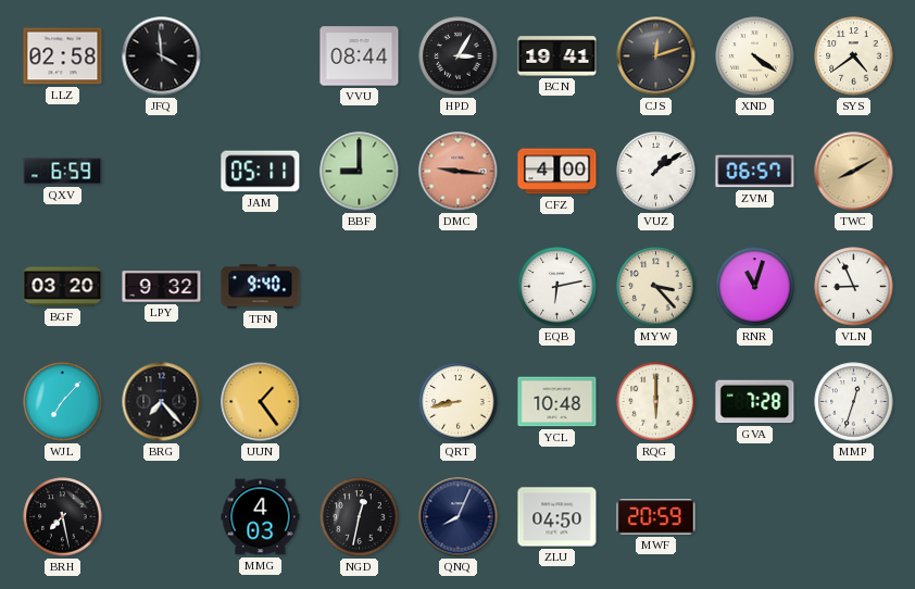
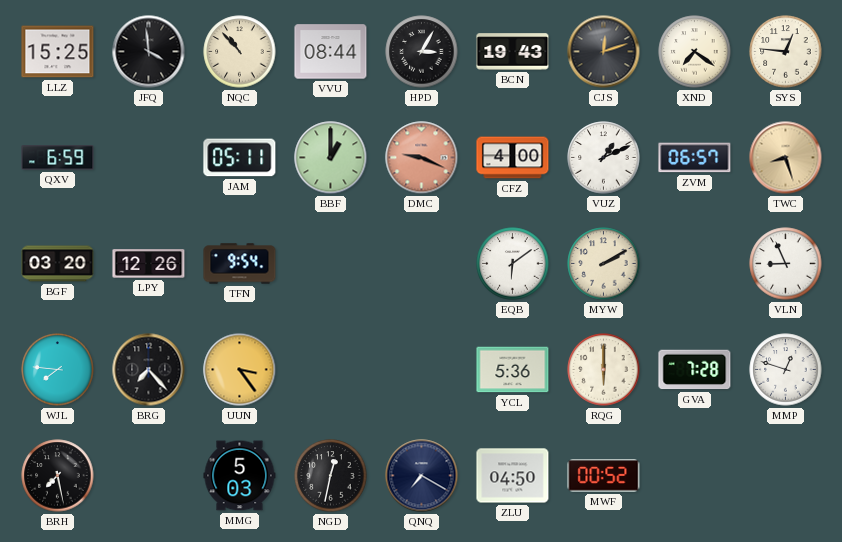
LLZ: 02:58 -> 15:25
NQC: none -> 10:53
BCN: 19:41 -> 19:43
XND: 4:21 -> 7:21
SYS: 4:39 -> 12:46
BBF: 9:00 -> 1:00
DMC: 9:16 -> 9:19
VUZ: 1:09 -> 1:11
TWC: 8:10 -> 8:27
LPY: 9:32 -> 12:26
TFN: 9:40 -> 9:54
EQB: 6:13 -> 6:09
MYW: 3:23 -> 2:10
RNR: 11:03 -> none
WJL: 7:07 -> 7:46
UUN: 1:24 -> 3:24
QRT: 8:43 -> none
YCL: 10:48 -> 5:36
MMP: 12:33 -> 12:48
MMG: 4:03 -> 5:03
QNQ: 8:04 -> 7:20
MWF: 20:59 -> 00:52
